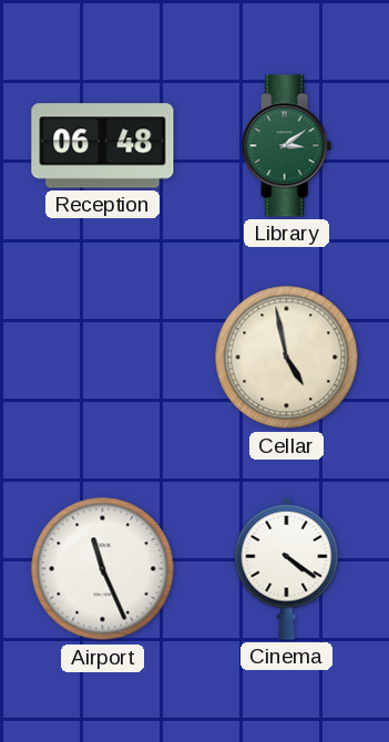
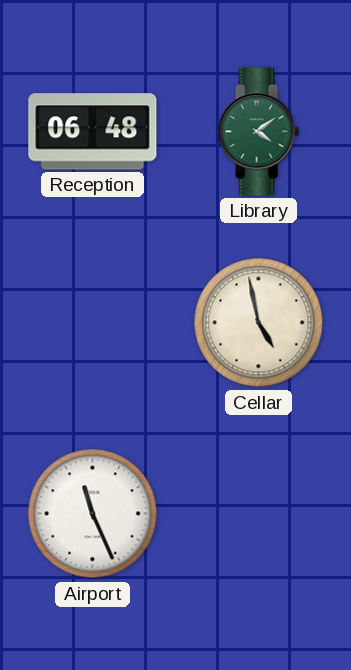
Library: 3:09 -> 4:09
Cinema: 4:21 -> none
